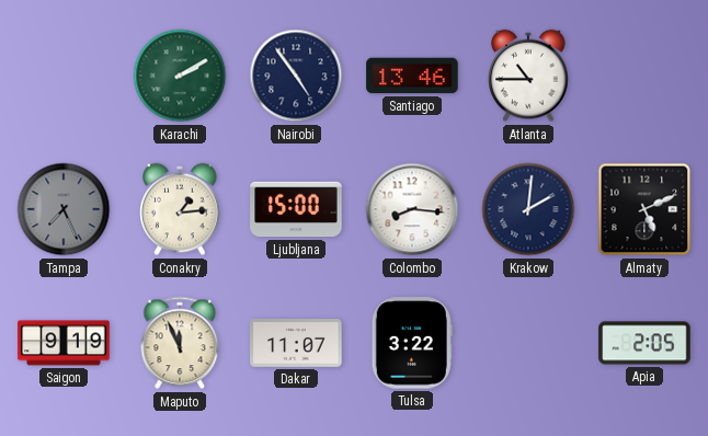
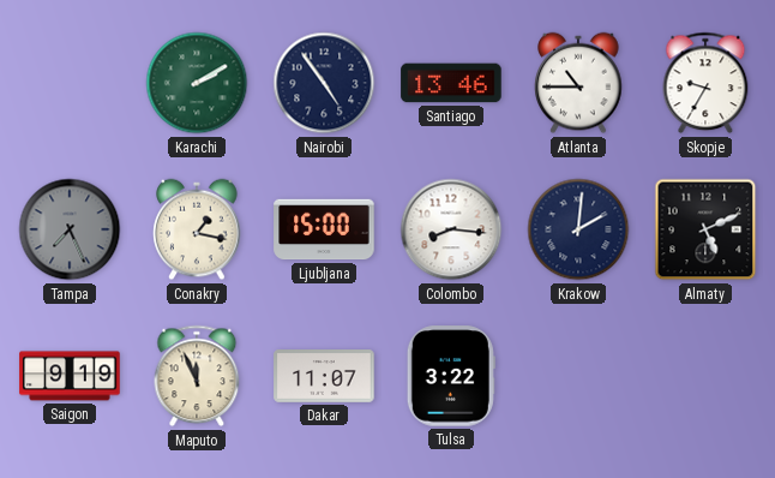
Skopje: none -> 9:35
Conakry: 1:14 -> 1:17
Apia: 2:05 -> none
